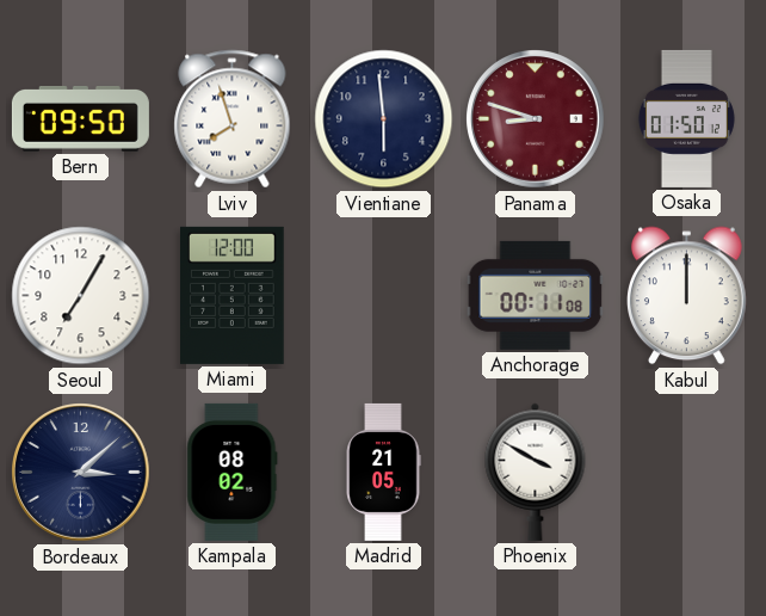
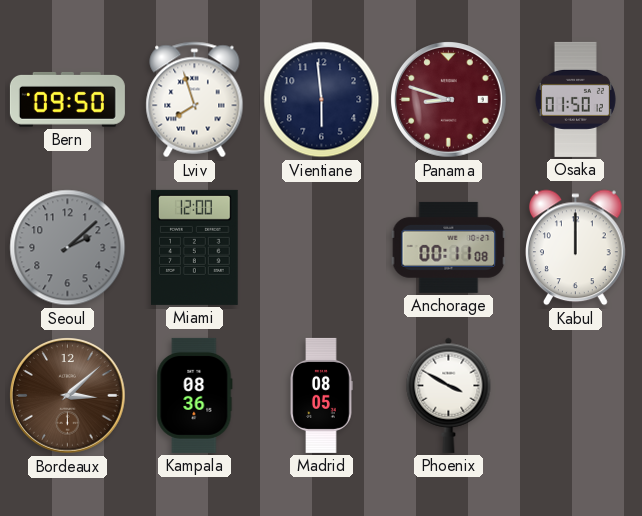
Seoul: 7:05 -> 2:08
Seoul dial: white -> grey
Bordeaux dial: navy -> brown
Kampala: 08:02 -> 08:36
Madrid: 21:05 -> 08:05
